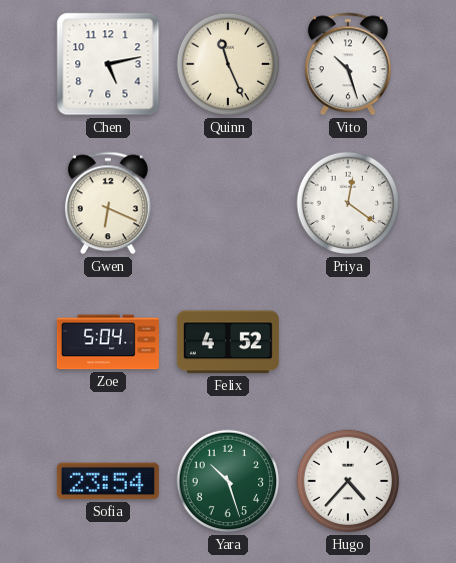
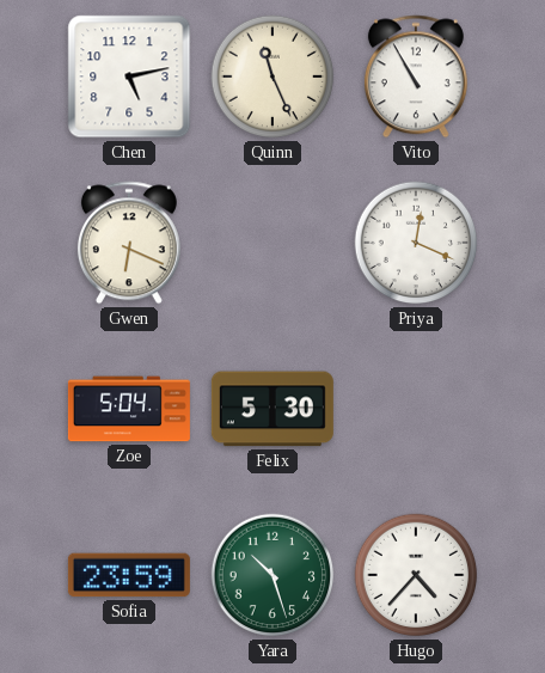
Vito: 10:27 -> 10:55
Priya: 12:21 -> 12:19
Felix: 4:52 -> 5:30
Sofia: 23:54 -> 23:59
